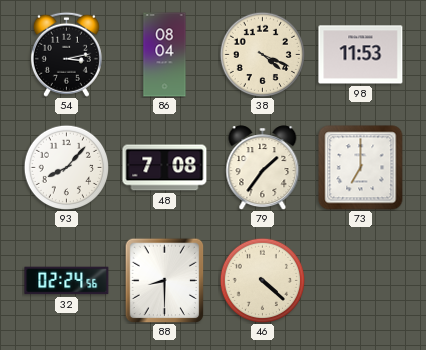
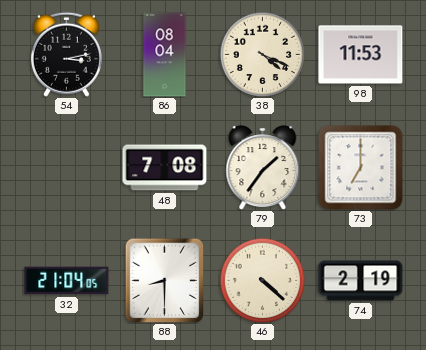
93: 8:07 -> none
32: 02:24 -> 21:04
74: none -> 2:19
